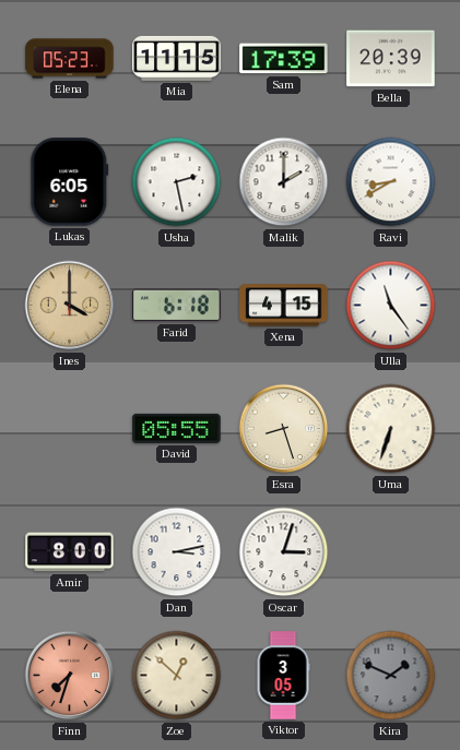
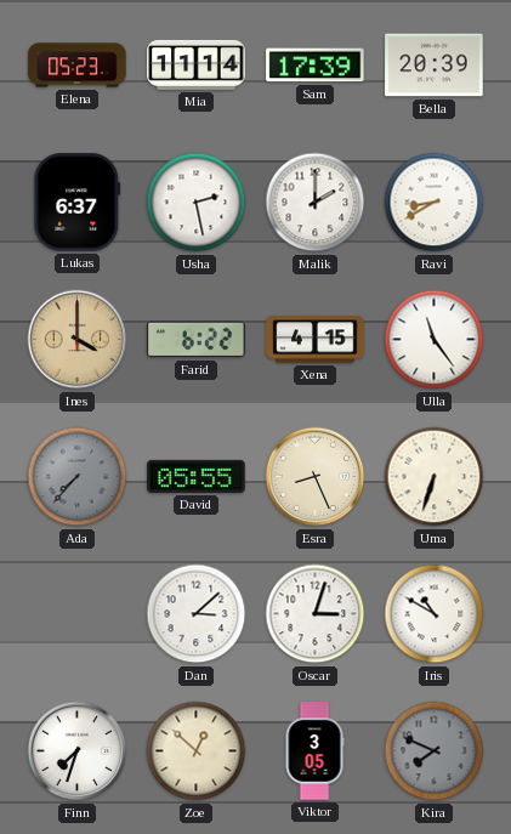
Mia: 11:15 -> 11:14
Lukas: 6:05 -> 6:37
Farid: 6:18 -> 6:22
Ada: none -> 7:37
Esra: 8:27 -> 8:26
Amir: 8:00 -> none
Dan: 3:13 -> 3:08
Iris: none -> 10:50
Finn dial: salmon -> white
Kira: 1:49 -> 7:49
